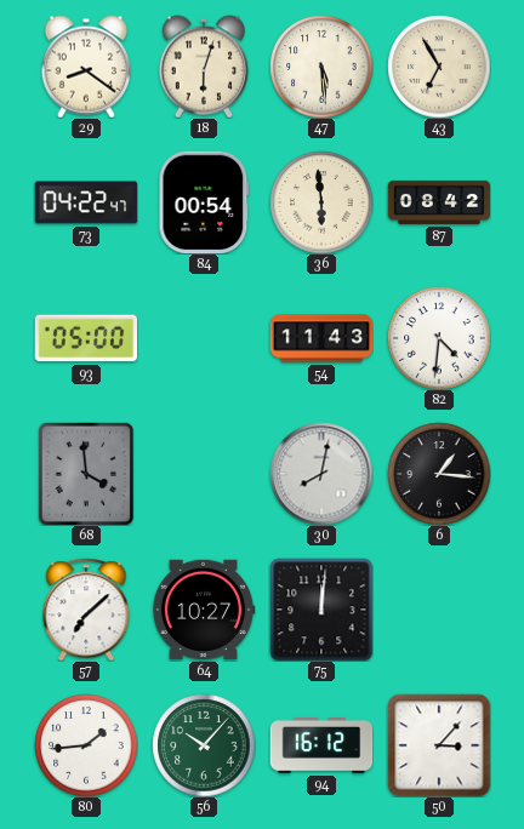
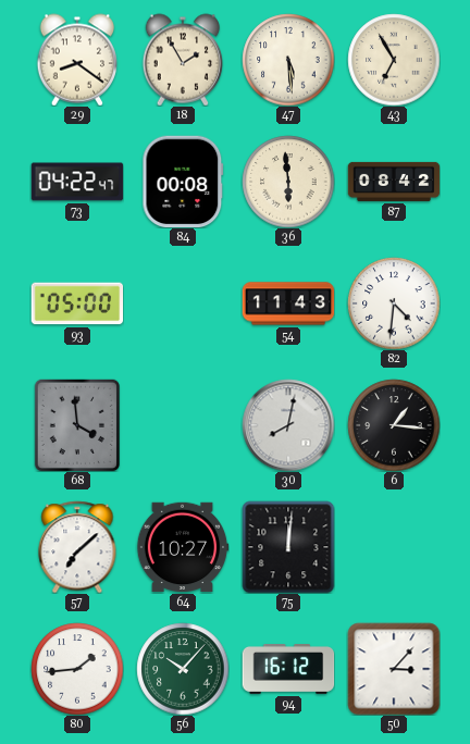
18: 6:03 -> 1:55
84: 00:54 -> 00:08
